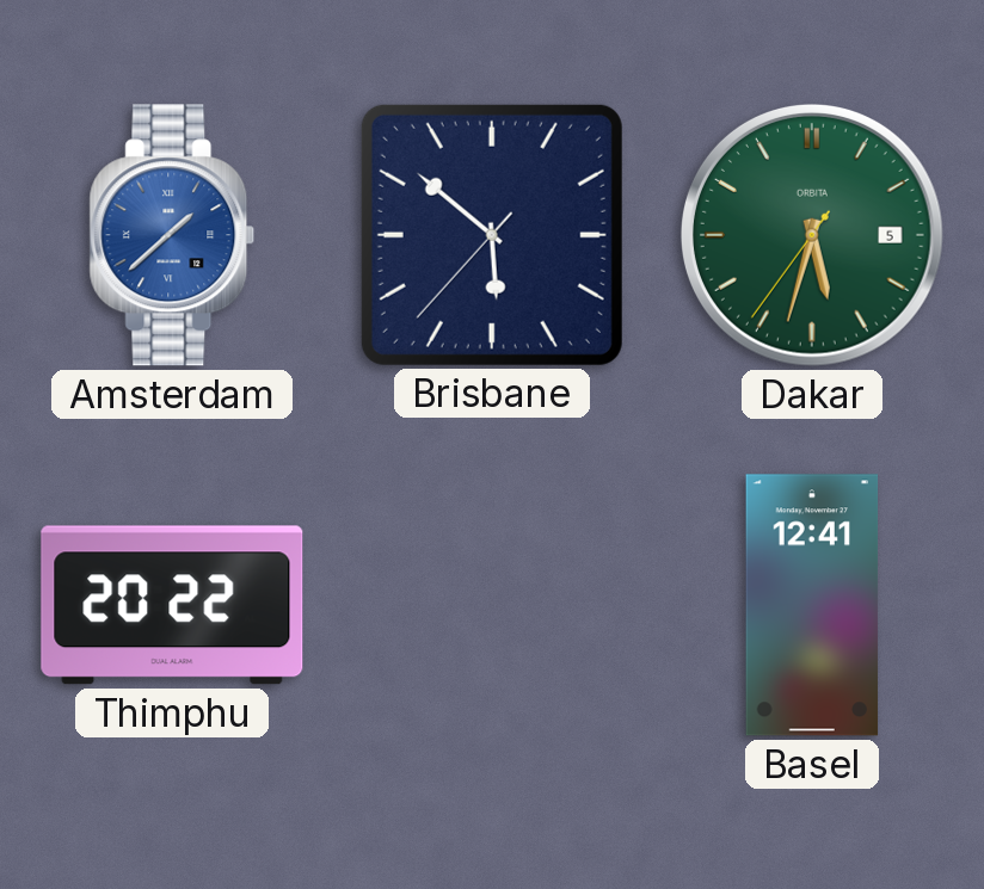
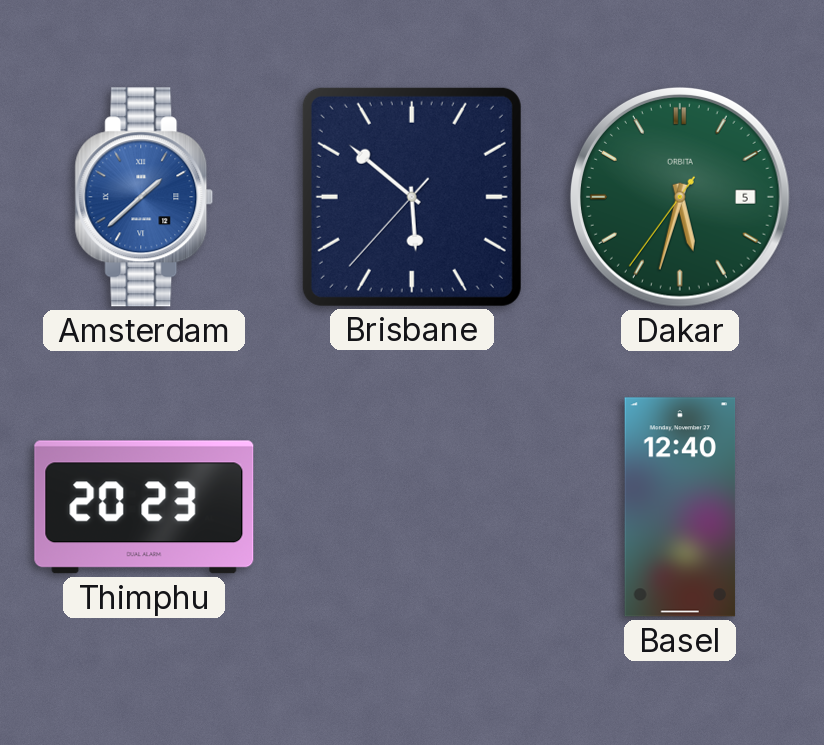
Thimphu: 20:22 -> 20:23
Basel: 12:41 -> 12:40
